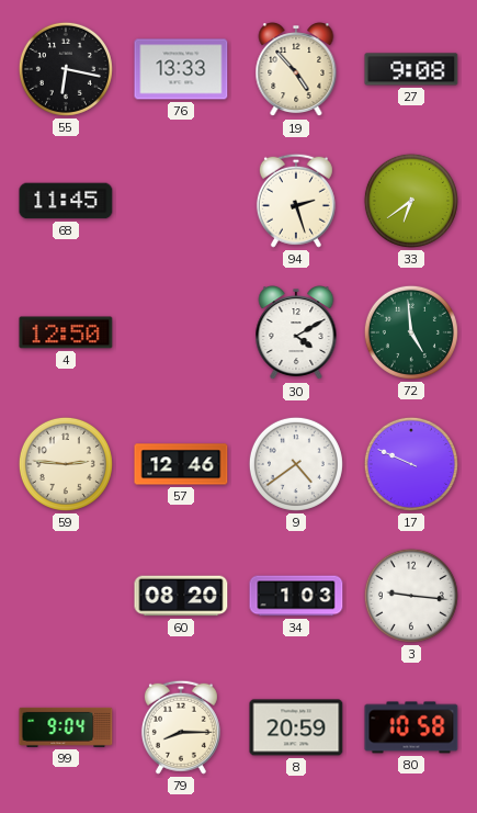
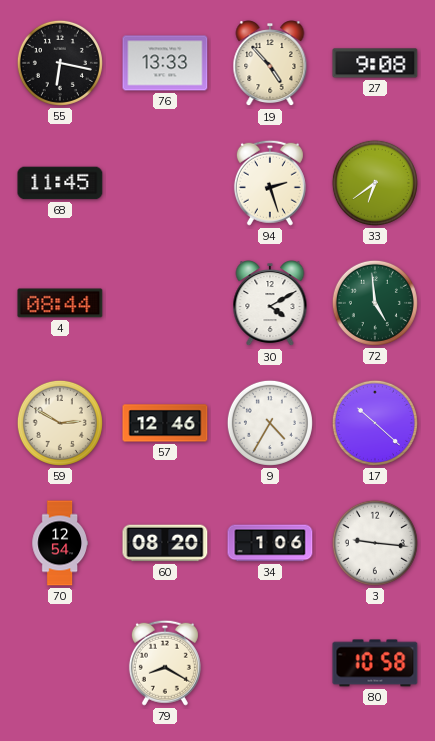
4: 12:50 -> 08:44
59: 2:46 -> 2:50
9: 4:39 -> 4:35
17: 9:49 -> 10:22
70: none -> 12:54
34: 1:03 -> 1:06
99: 9:04 -> none
79: 8:15 -> 8:20
8: 20:59 -> none
